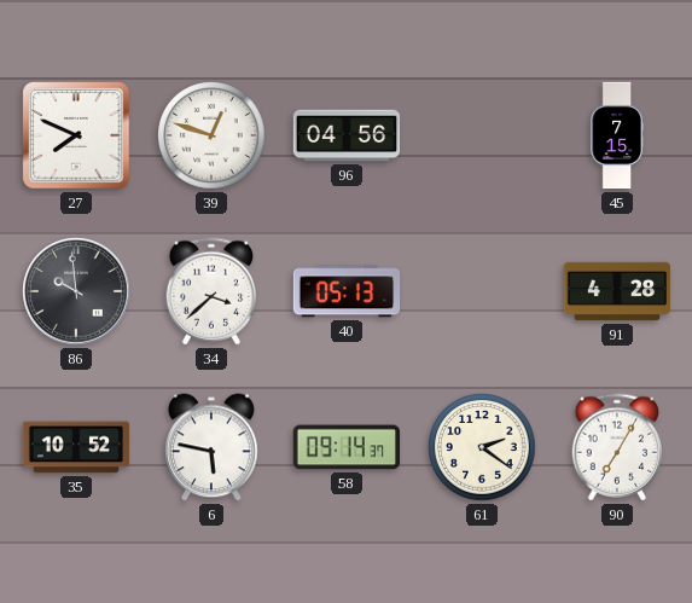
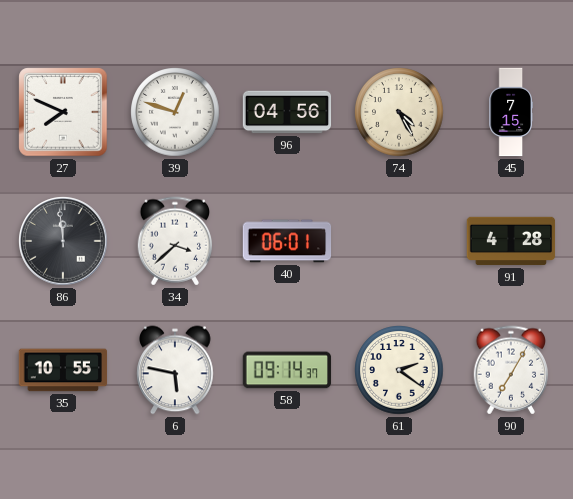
74: none -> 4:25
86: 9:59 -> 11:59
40: 05:13 -> 06:01
35: 10:52 -> 10:55
